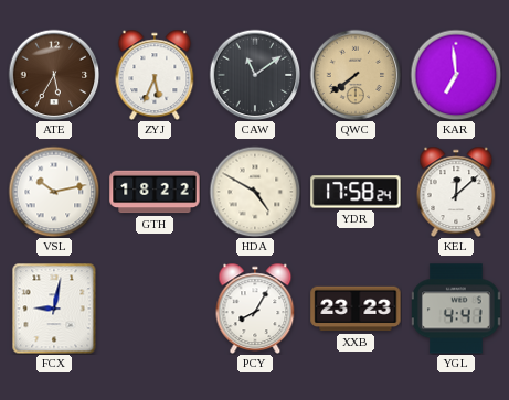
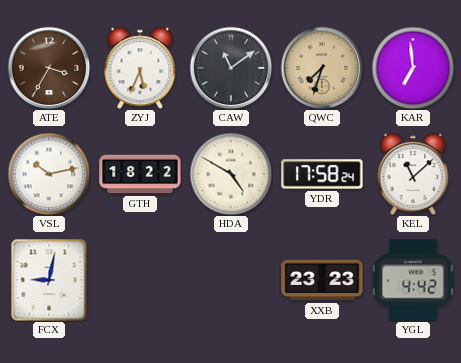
ATE: 5:35 -> 3:35
QWC: 7:39 -> 7:33
KEL: 12:08 -> 11:08
PCY: 8:05 -> none
YGL: 4:41 -> 4:42
